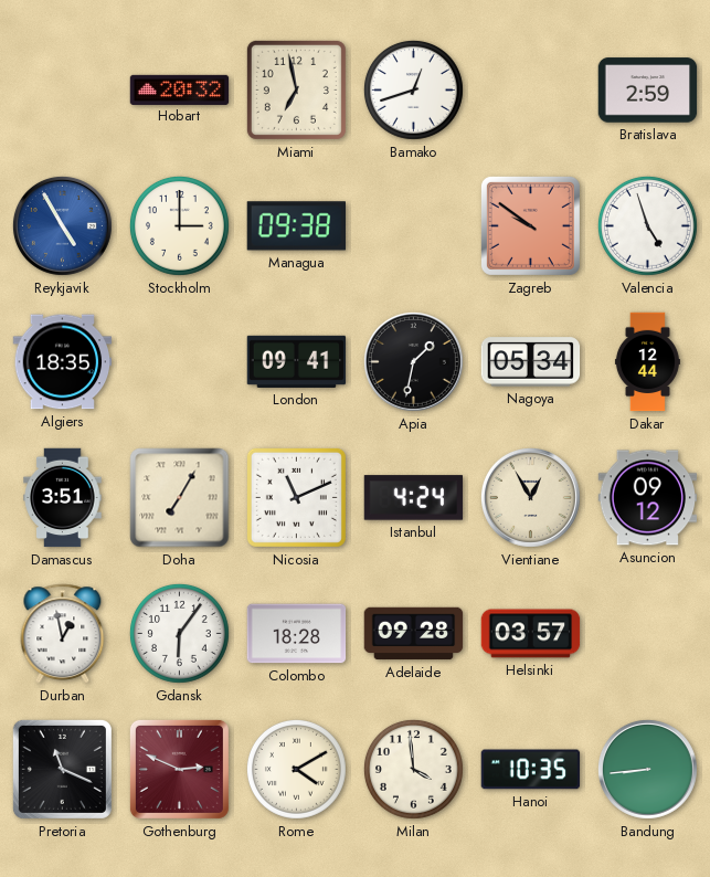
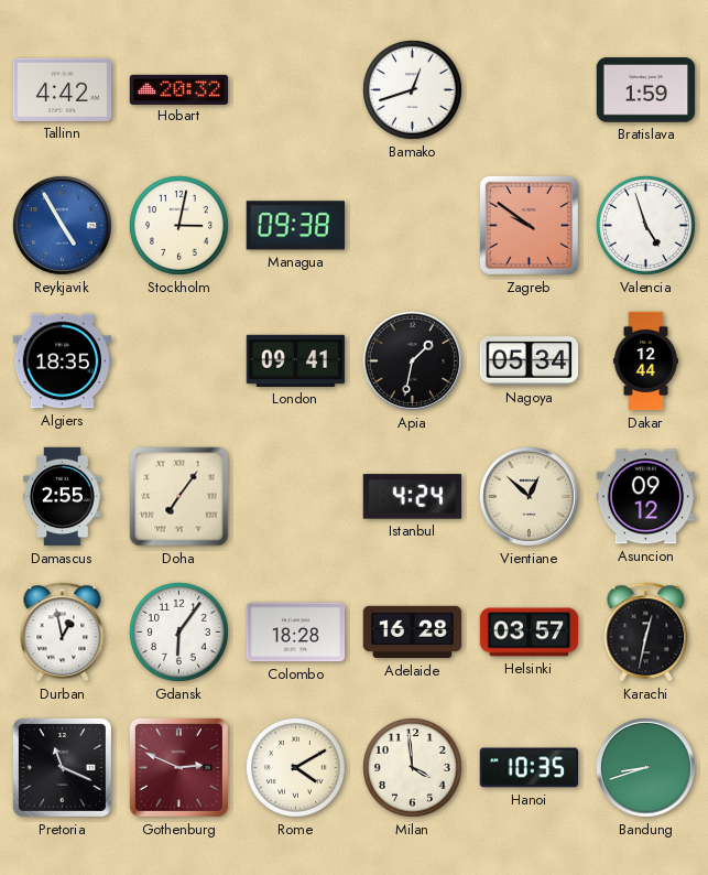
Tallinn: none -> 4:42
Miami: 6:58 -> none
Bratislava: 2:59 -> 1:59
Stockholm: 3:00 -> 3:02
Damascus: 3:51 -> 2:55
Doha: 7:05 -> 7:06
Nicosia: 11:11 -> none
Vientiane: 12:55 -> 12:52
Adelaide: 09:28 -> 16:28
Karachi: none -> 12:32
Bandung: 8:44 -> 8:42
